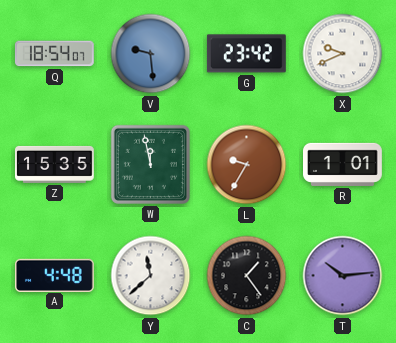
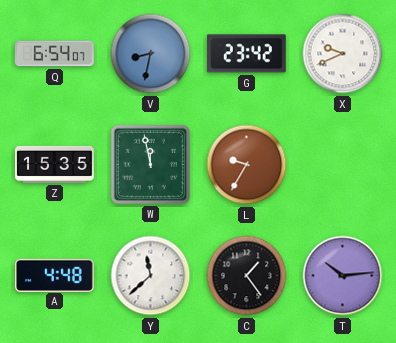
Q: 18:54 -> 6:54
V: 9:29 -> 8:32
R: 1:01 -> none
